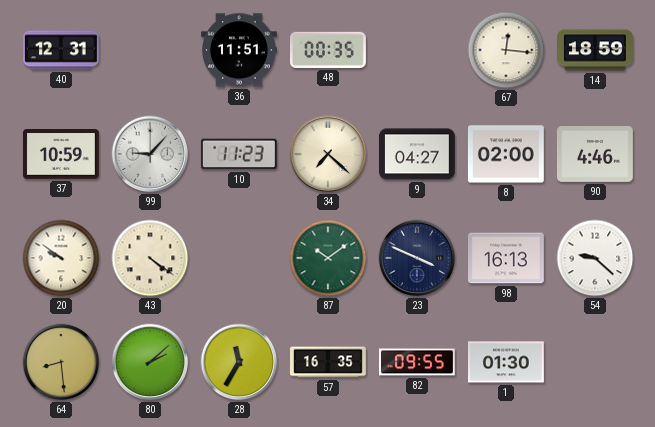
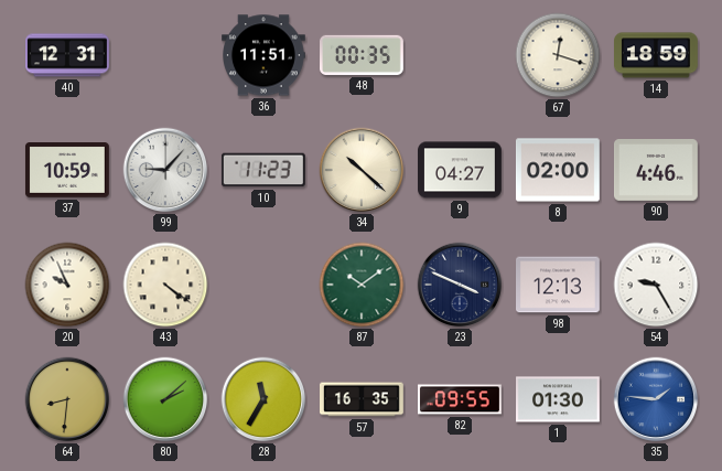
67: 12:16 -> 12:18
34: 7:22 -> 10:22
20: 9:51 -> 9:56
98: 16:13 -> 12:13
54: 9:22 -> 9:25
64: 8:29 -> 8:31
35: none -> 1:46
